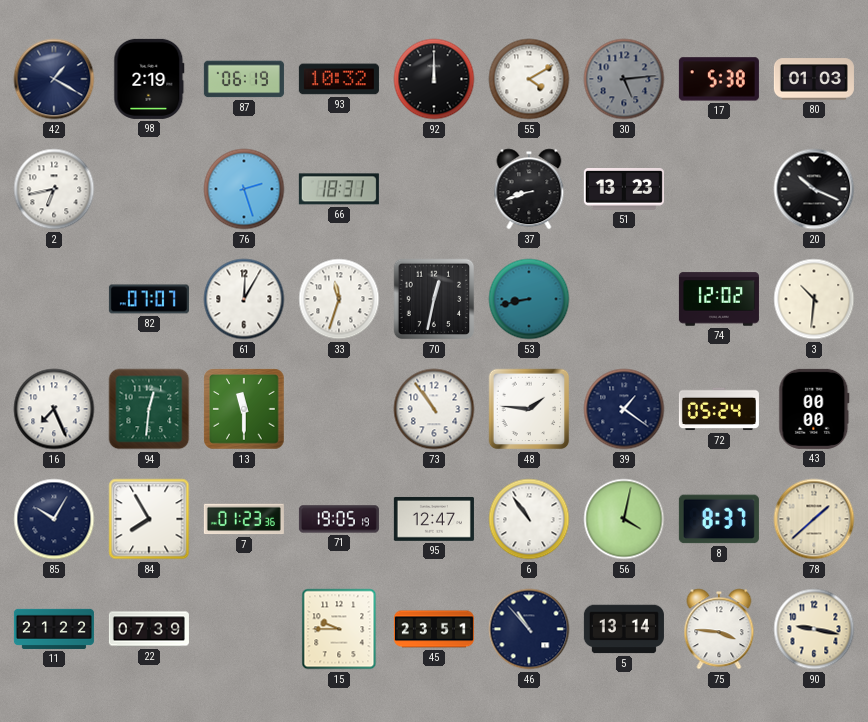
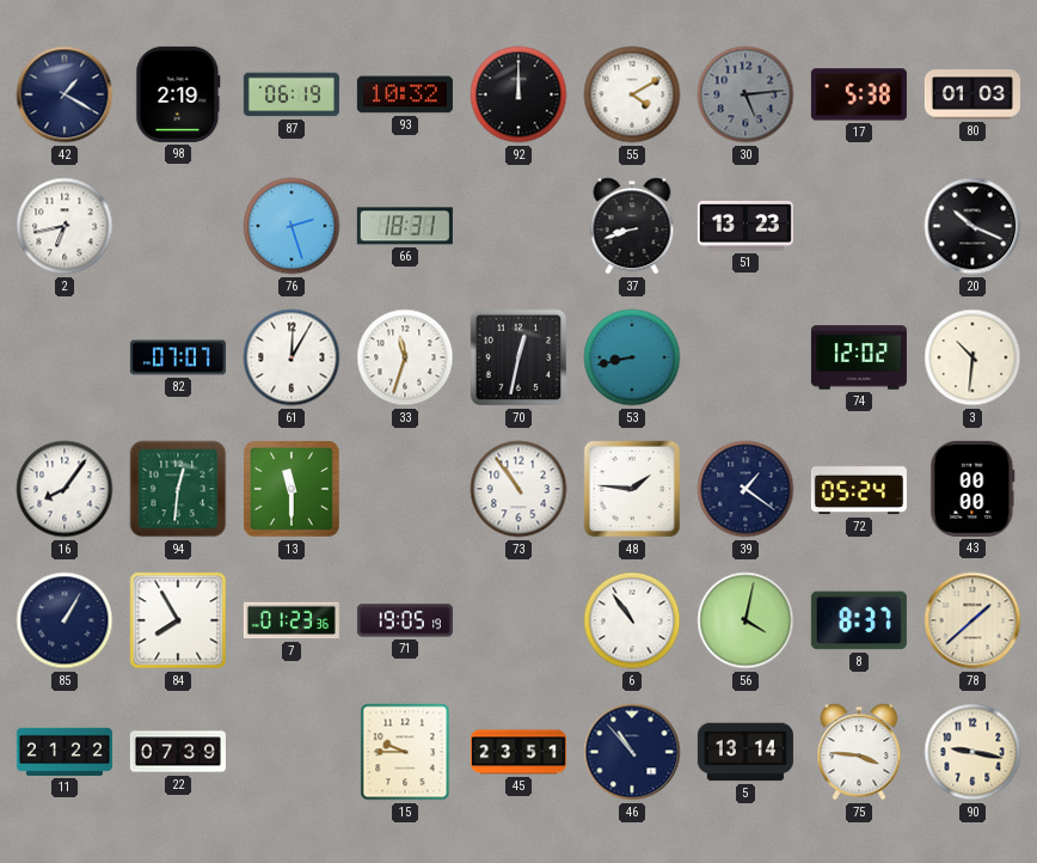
16: 7:26 -> 8:06
85: 10:05 -> 1:05
95: 12:47 -> none
